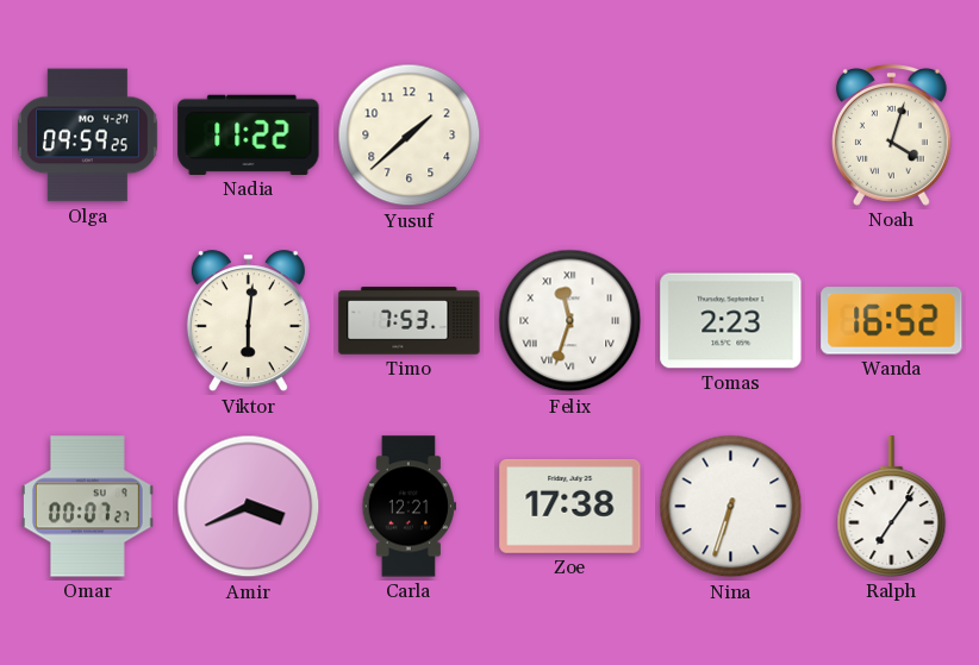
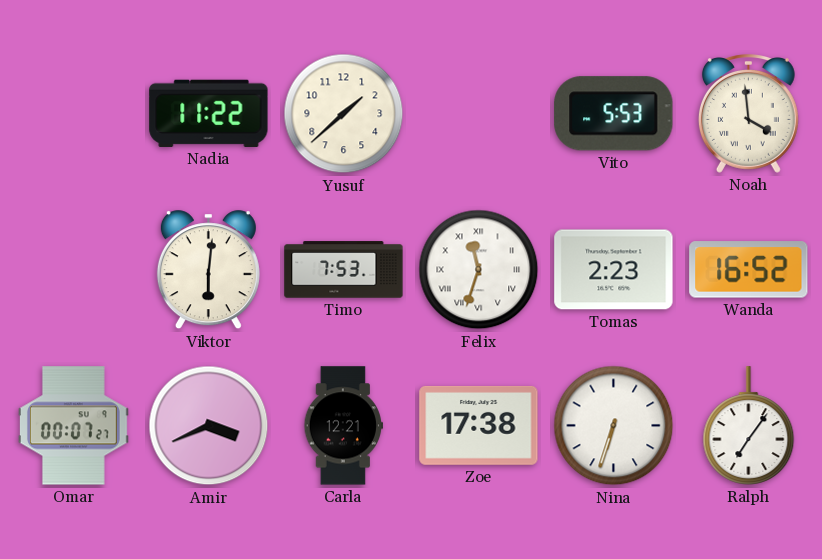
Olga: 09:59 -> none
Vito: none -> 5:53
Noah: 4:03 -> 3:59
